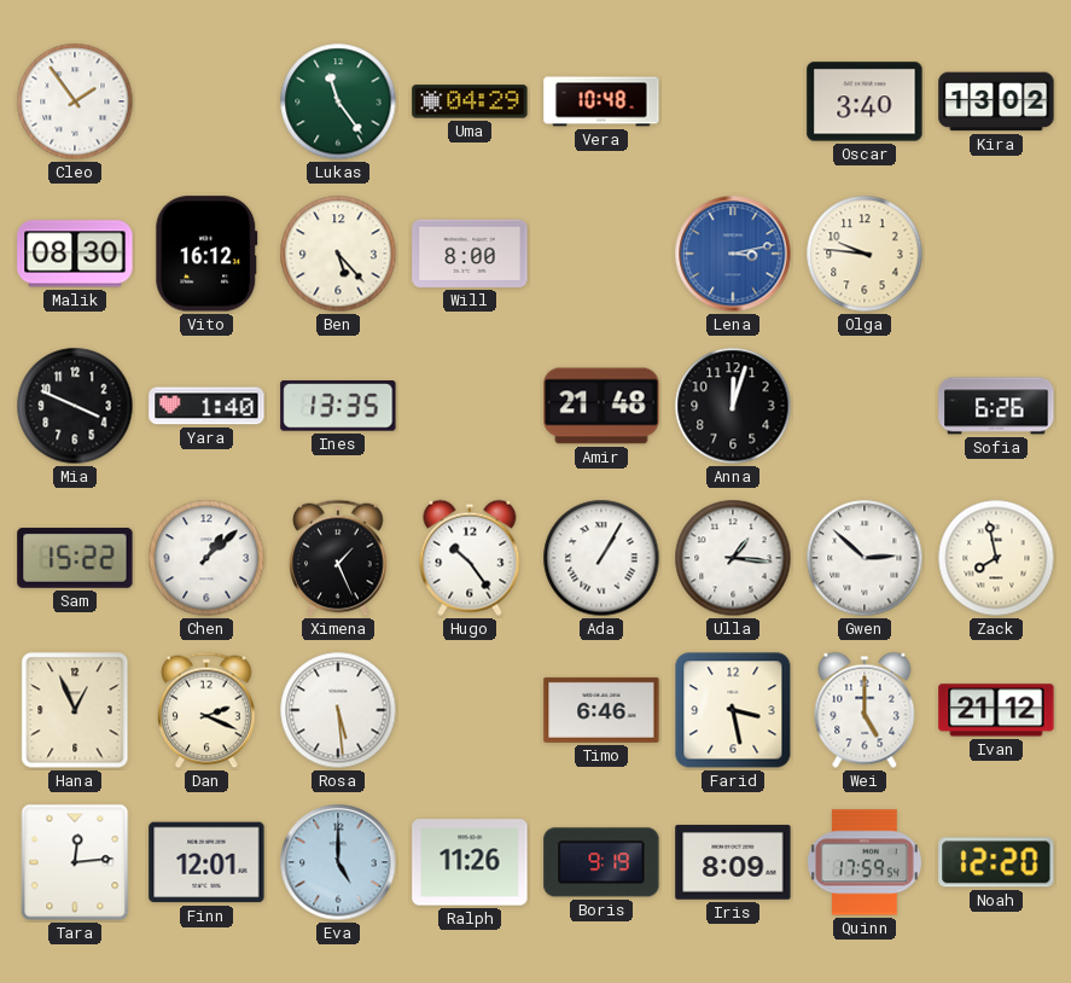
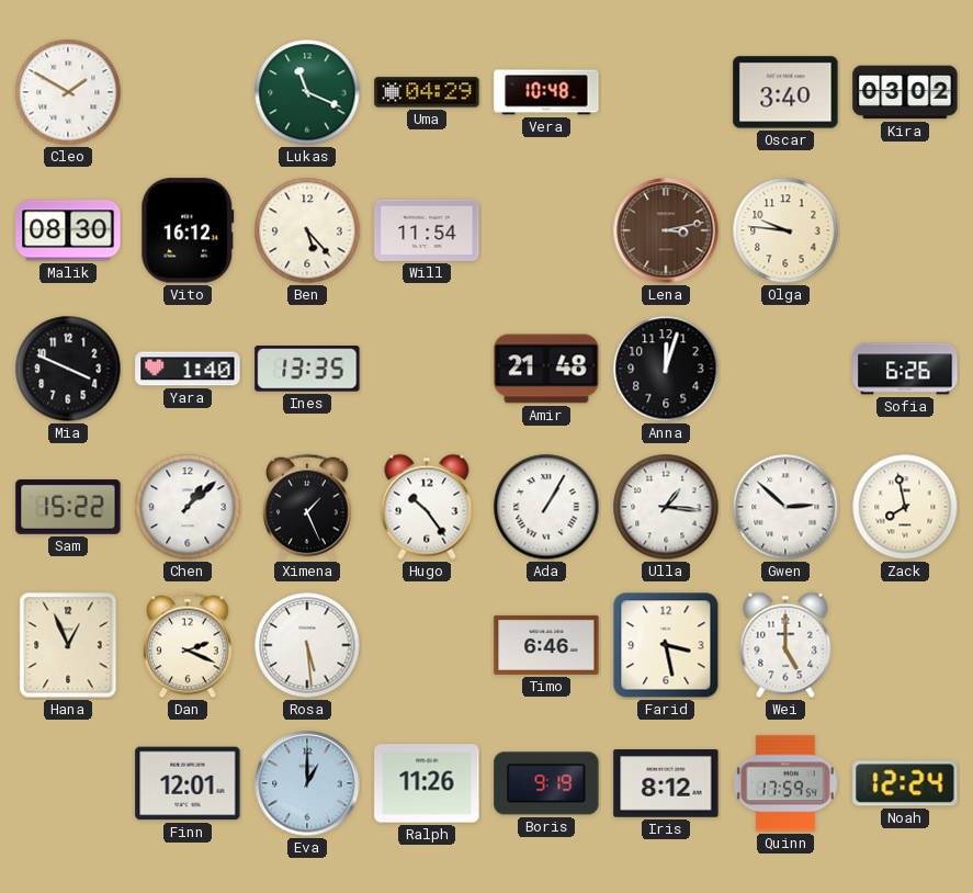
Cleo: 1:54 -> 1:50
Lukas: 11:24 -> 11:19
Kira: 13:02 -> 03:02
Will: 8:00 -> 11:54
Lena dial: blue -> brown
Ivan: 21:12 -> none
Tara: 12:14 -> none
Eva: 5:00 -> 1:00
Iris: 8:09 -> 8:12
Noah: 12:20 -> 12:24
